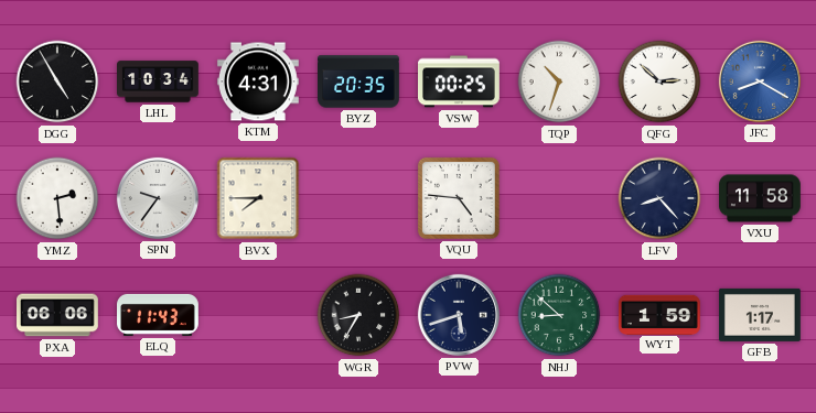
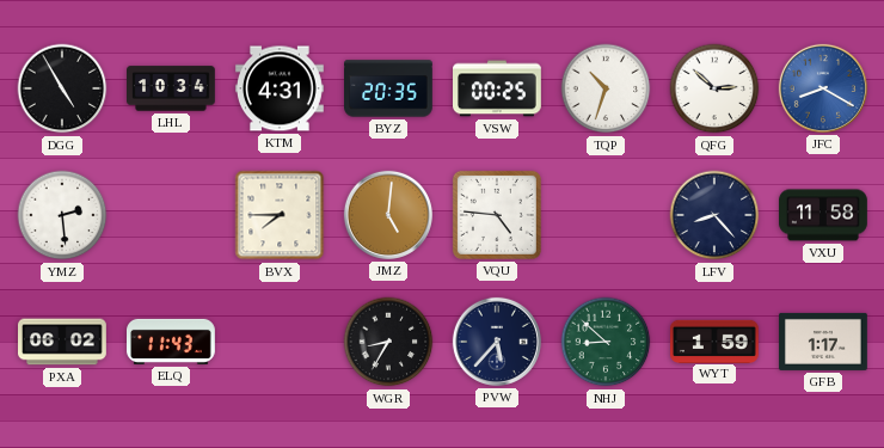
SPN: 9:36 -> none
JMZ: none -> 5:01
PXA: 06:06 -> 06:02
PVW: 5:42 -> 5:37
